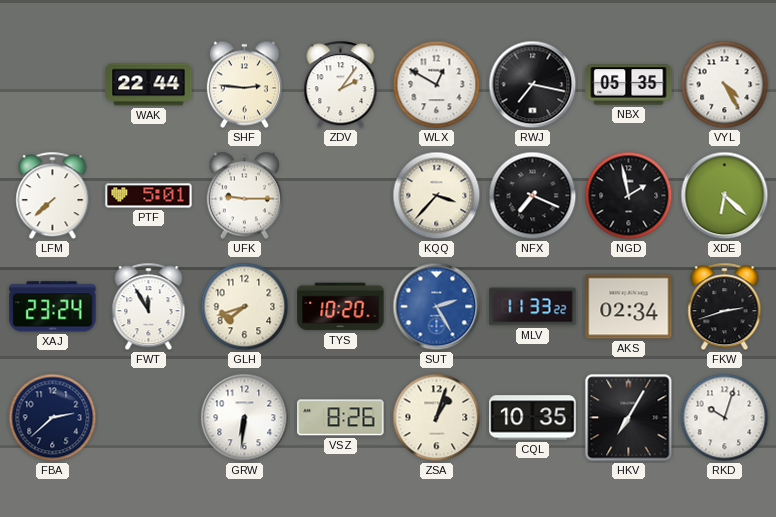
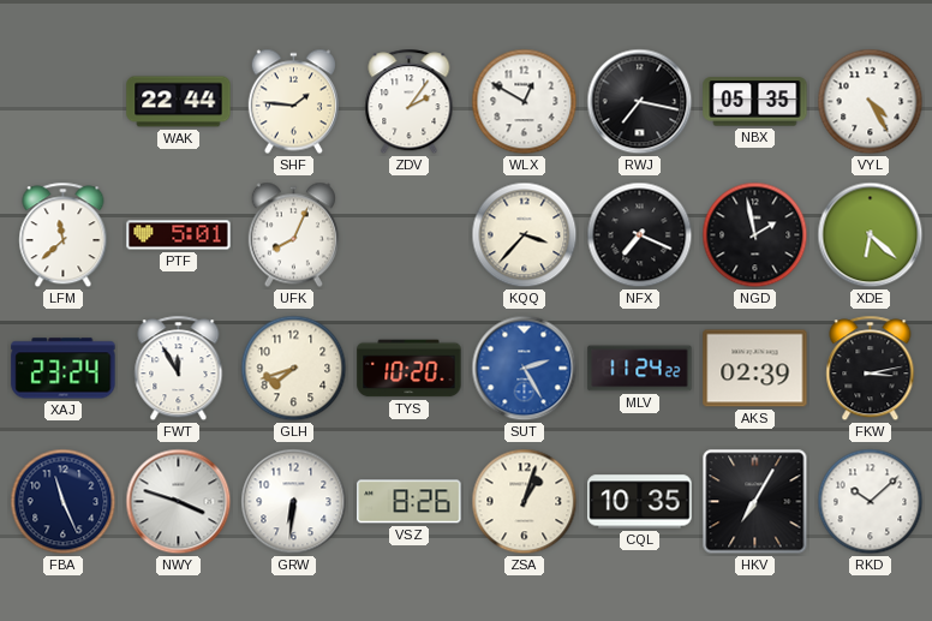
SHF: 2:46 -> 1:46
LFM: 7:38 -> 11:38
UFK: 9:15 -> 8:04
MLV: 11:33 -> 11:24
AKS: 02:34 -> 02:39
FKW: 2:42 -> 3:13
FBA: 2:38 -> 11:26
NWY: none -> 3:48
RKD: 10:03 -> 10:08
